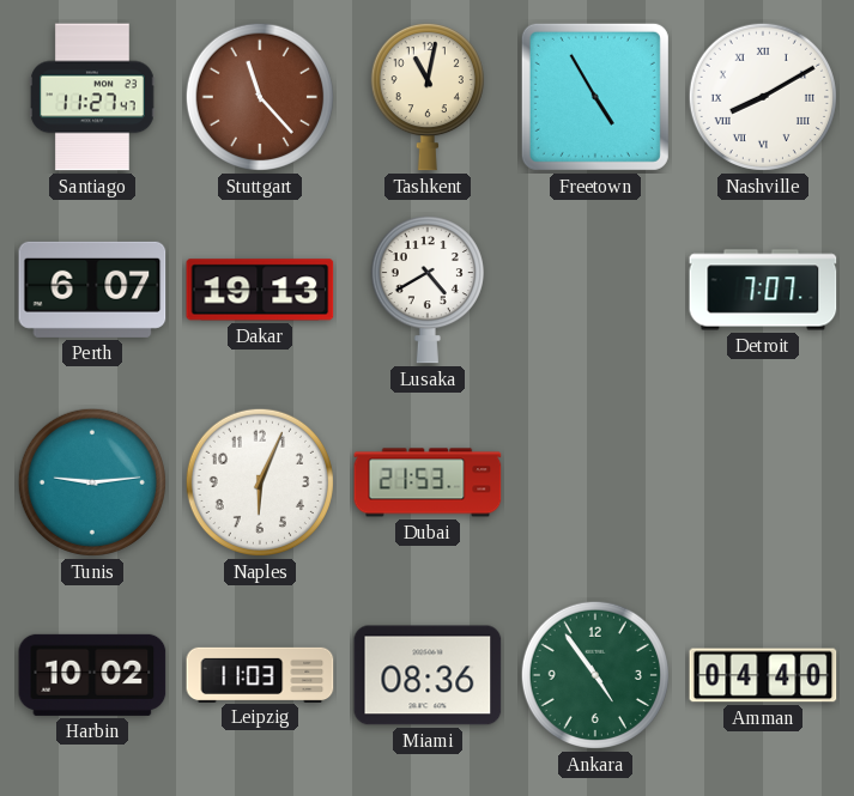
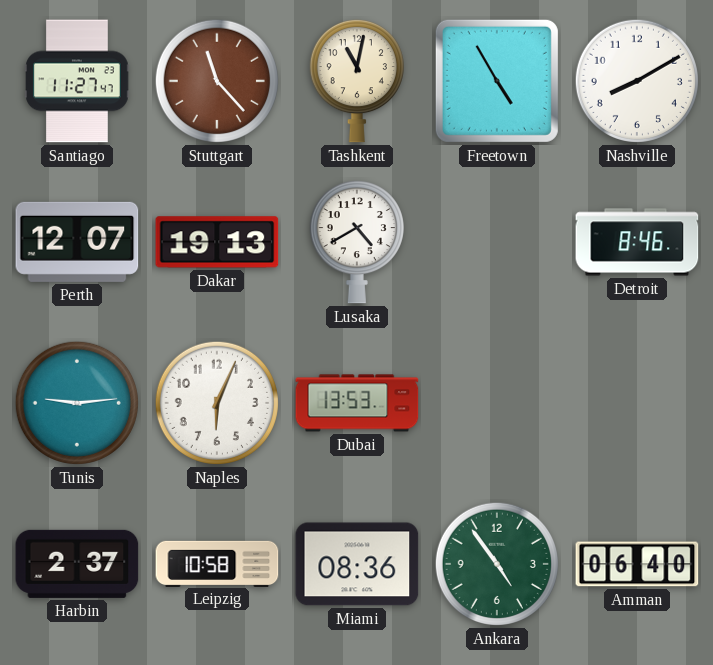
Nashville numerals: Roman -> Arabic
Perth: 6:07 -> 12:07
Detroit: 7:07 -> 8:46
Dubai: 21:53 -> 13:53
Harbin: 10:02 -> 2:37
Leipzig: 11:03 -> 10:58
Amman: 04:40 -> 06:40
